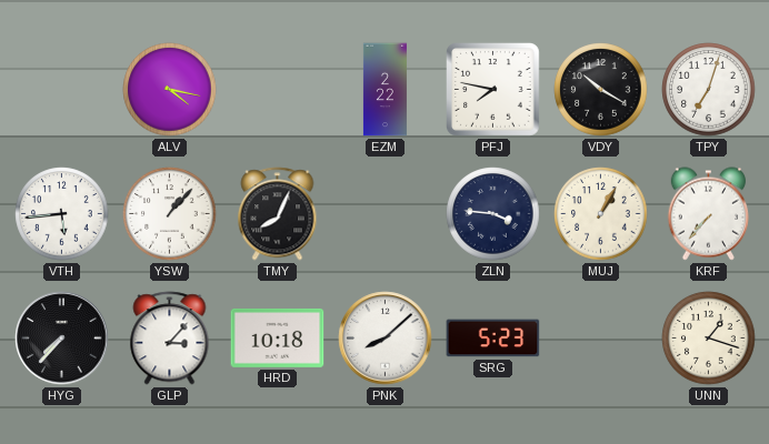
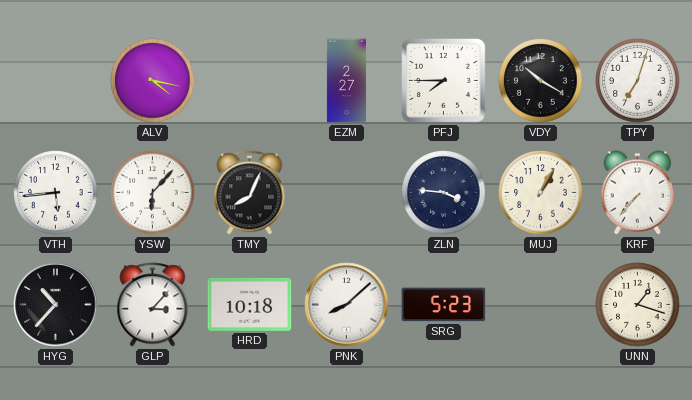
EZM: 2:22 -> 2:27
PFJ: 7:47 -> 7:45
YSW: 1:07 -> 6:07
HYG: 7:37 -> 10:37
